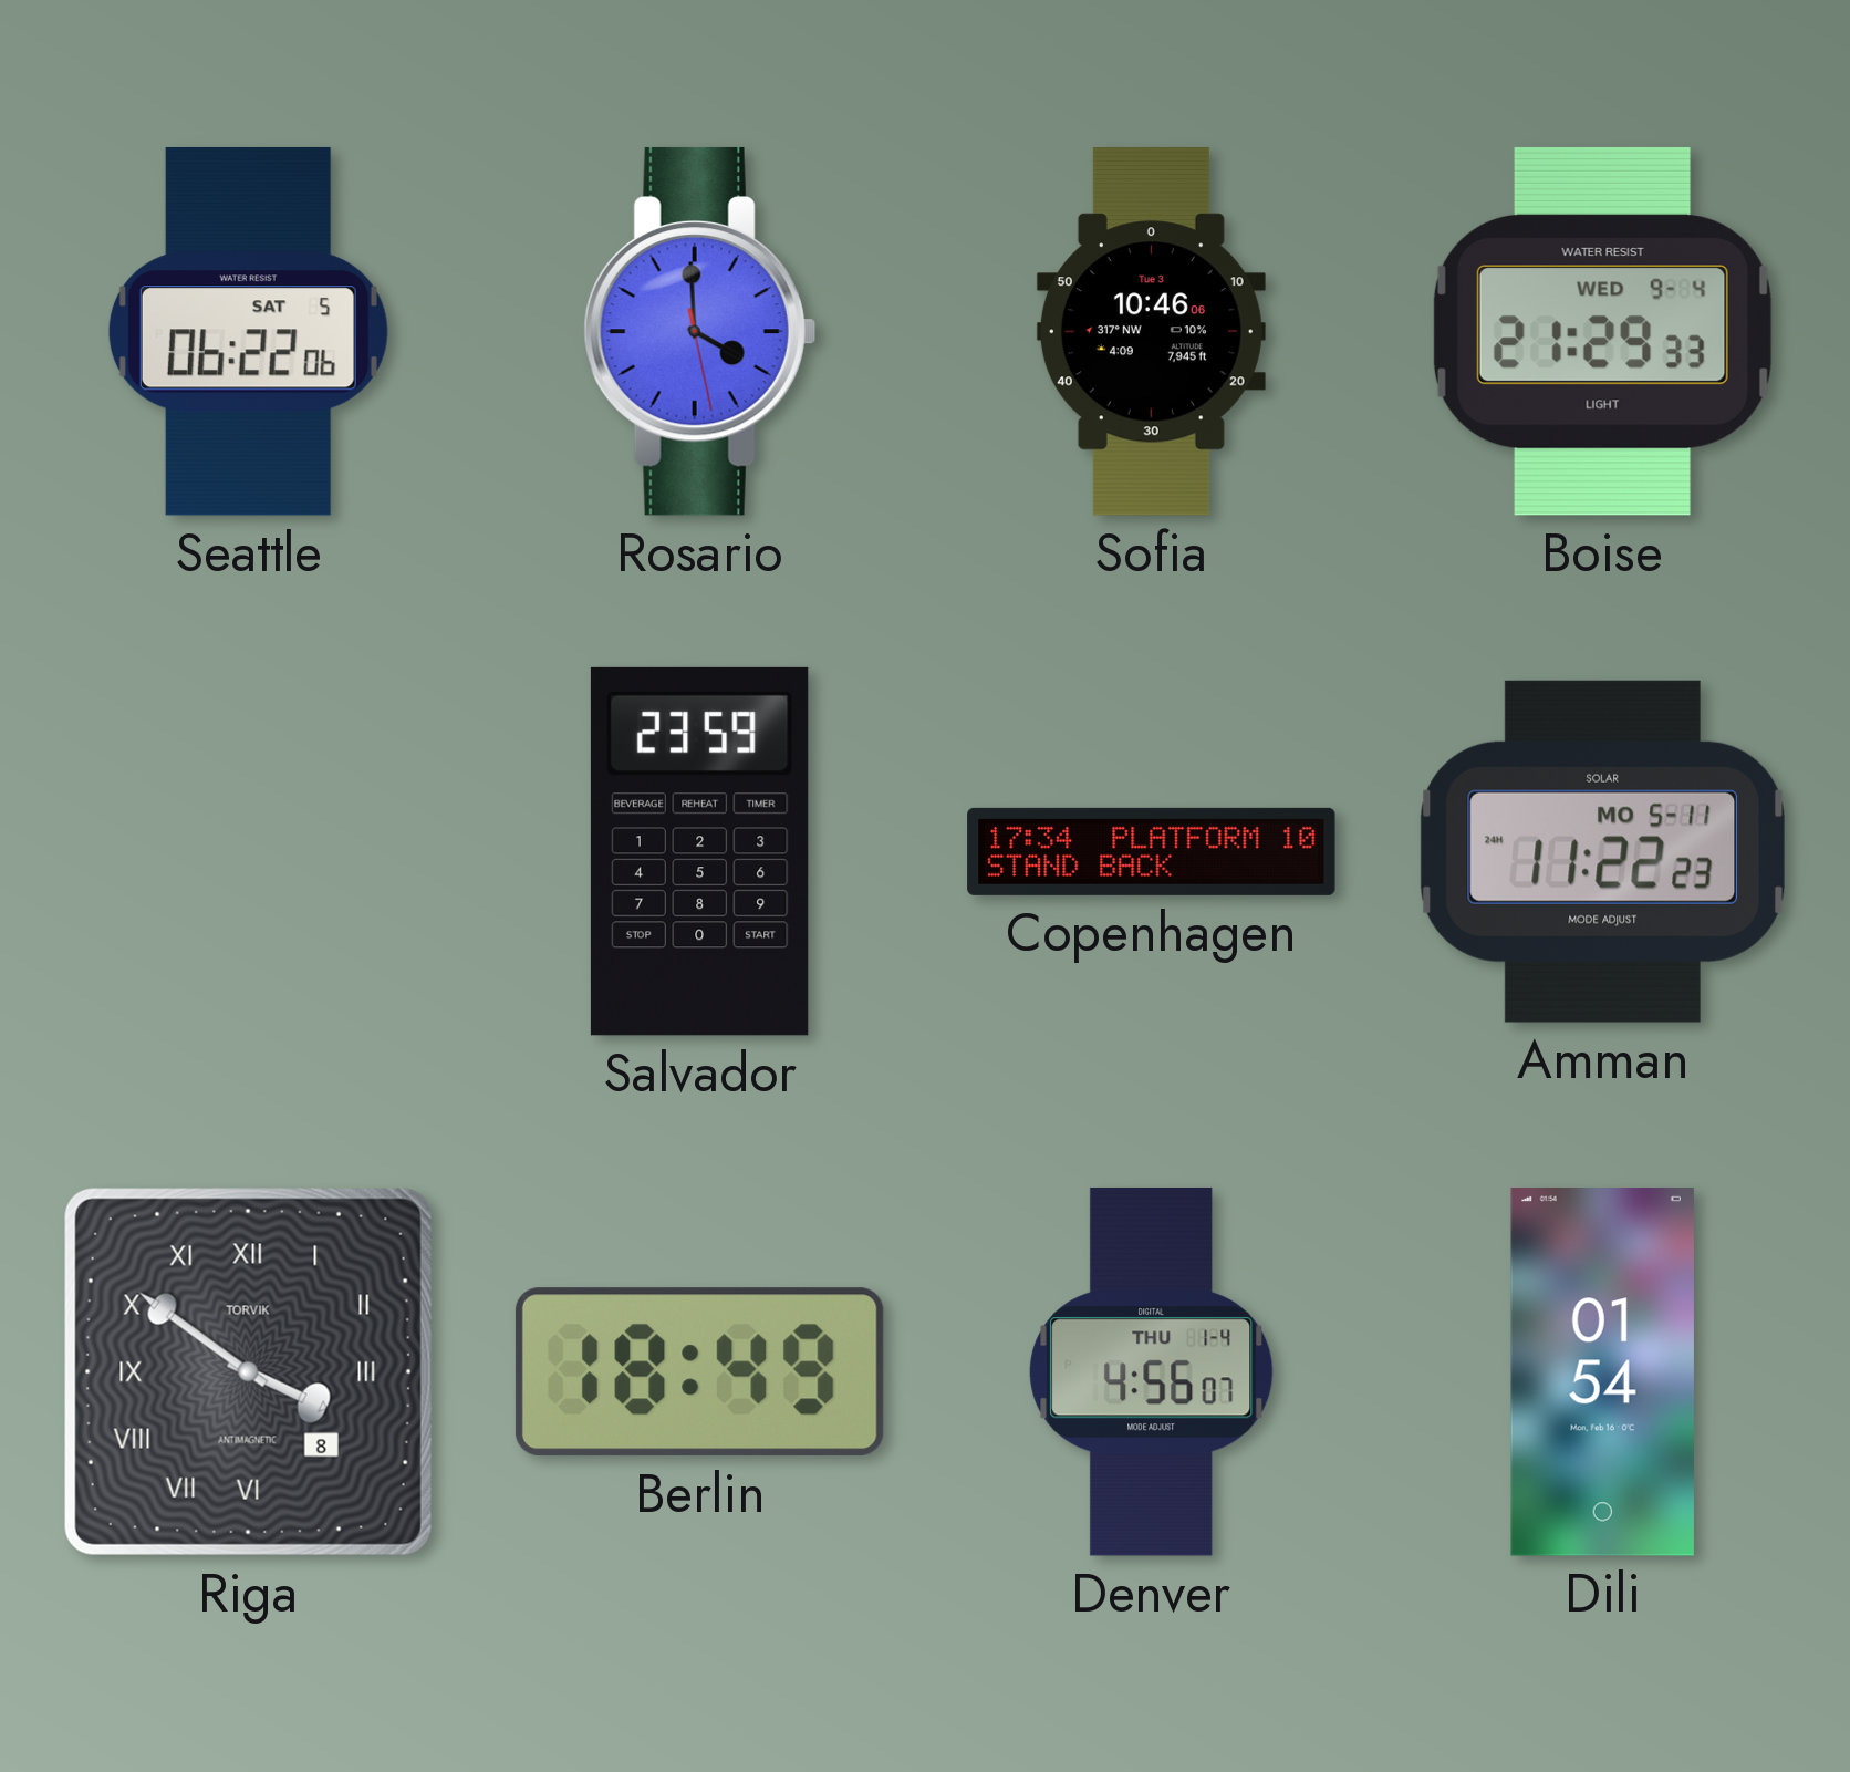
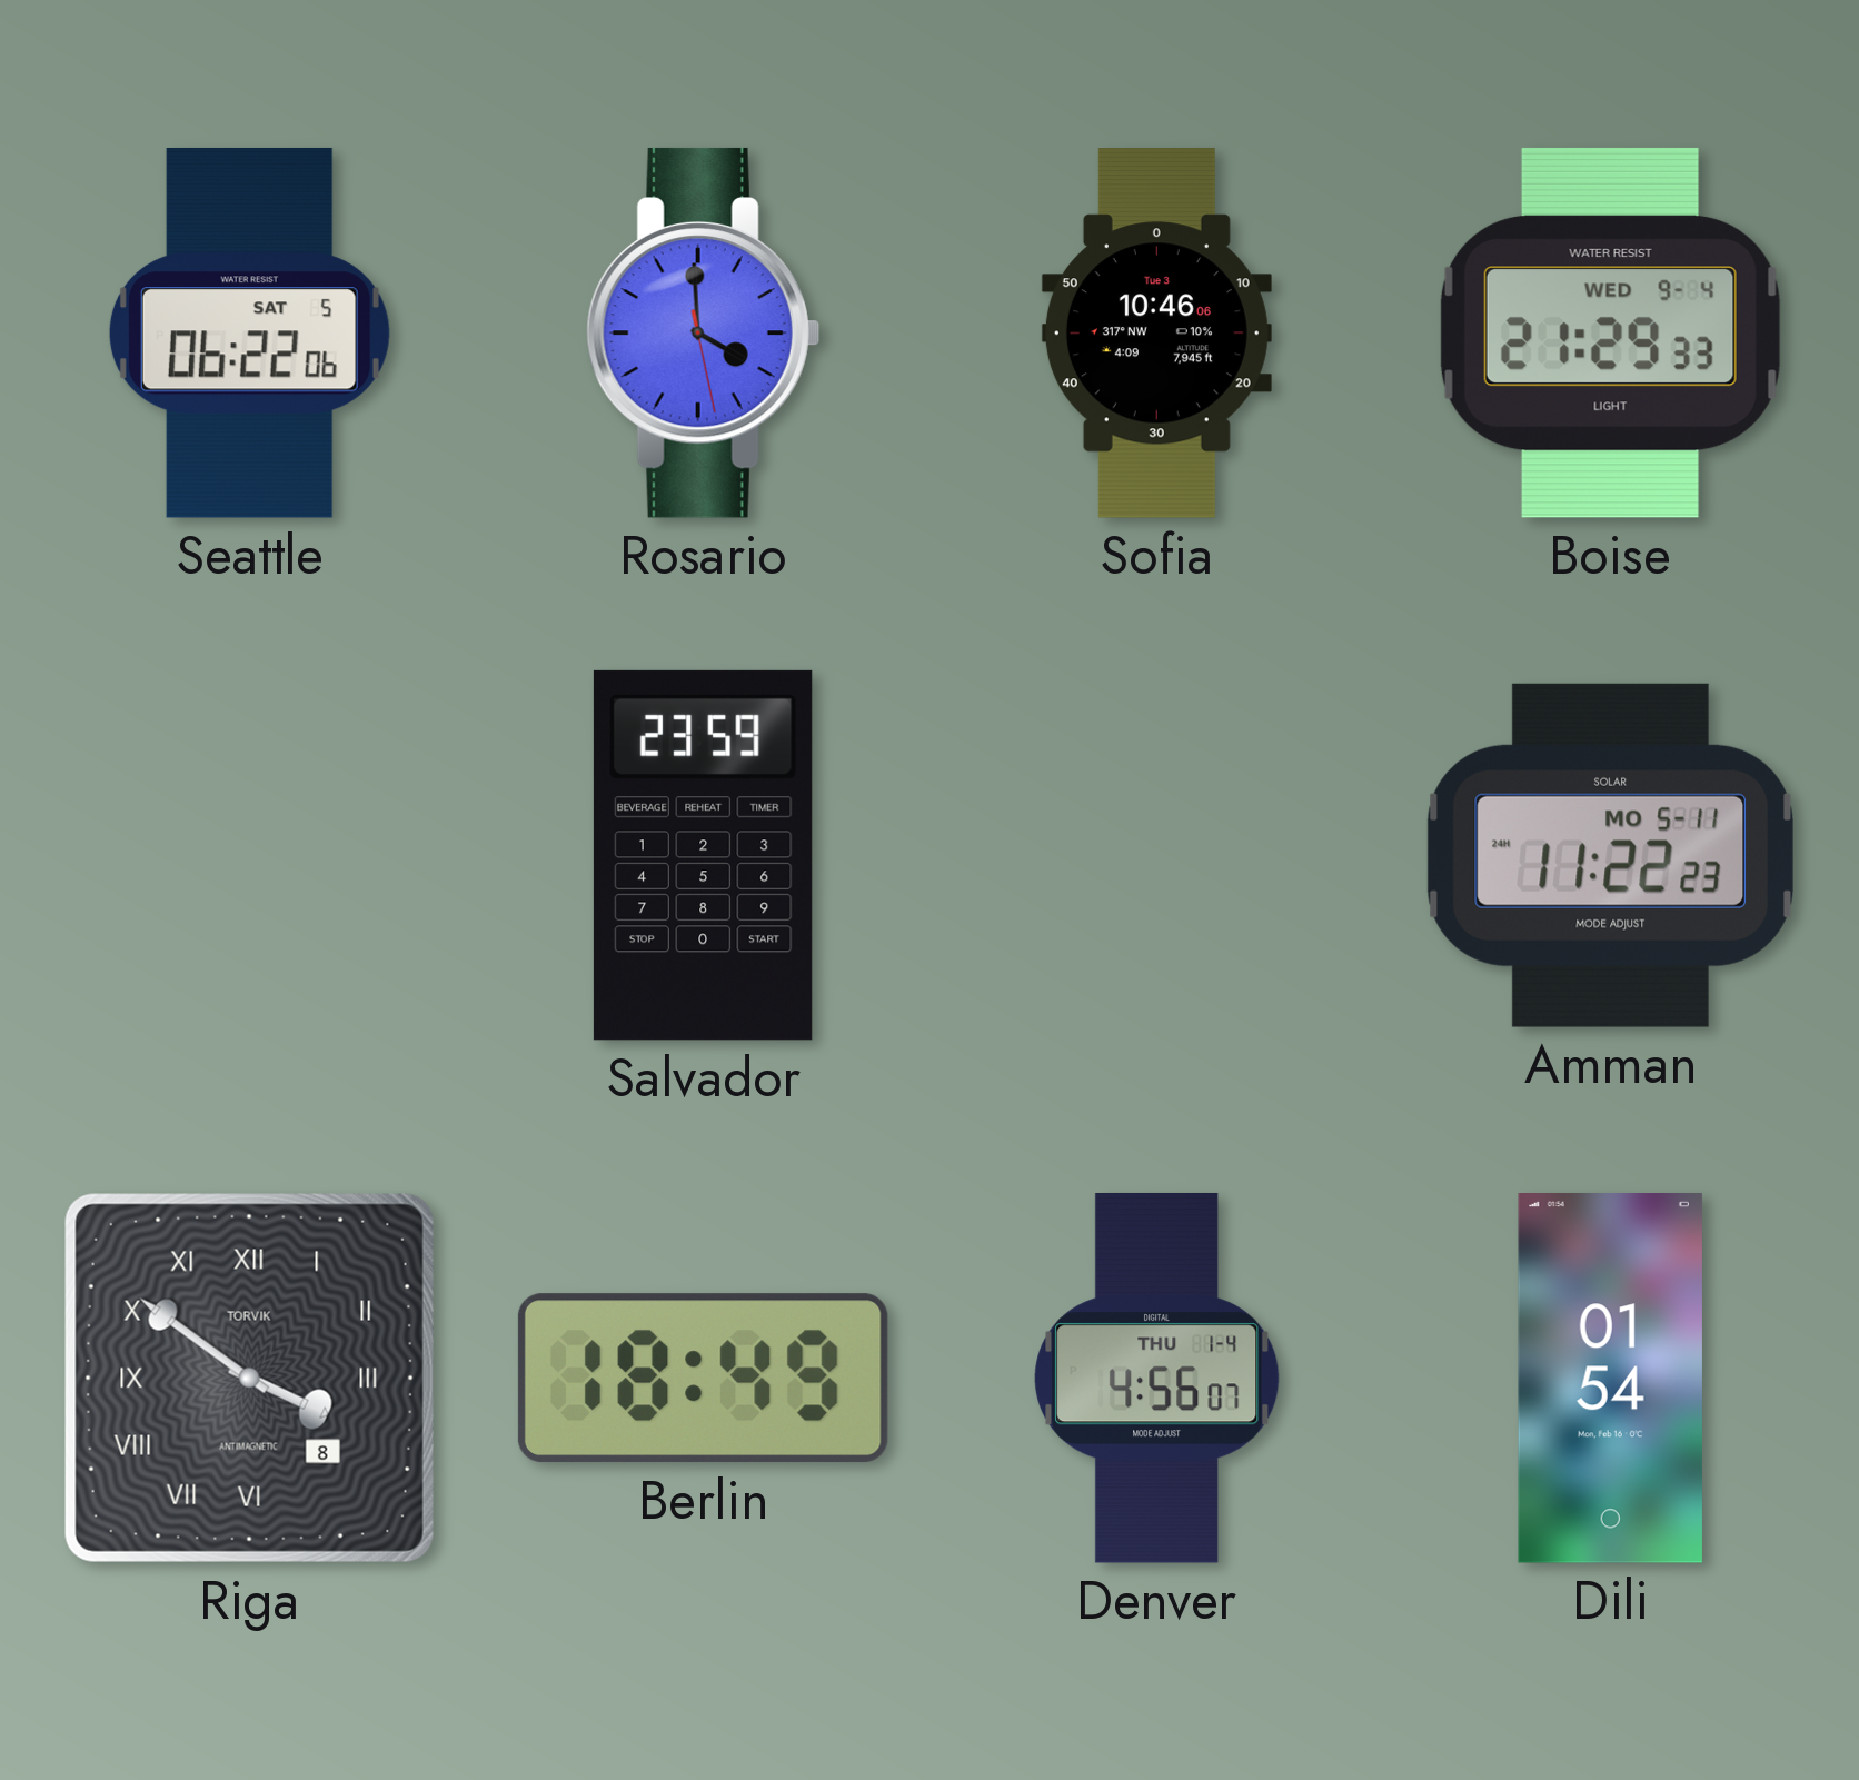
Copenhagen: 17:34 -> none
